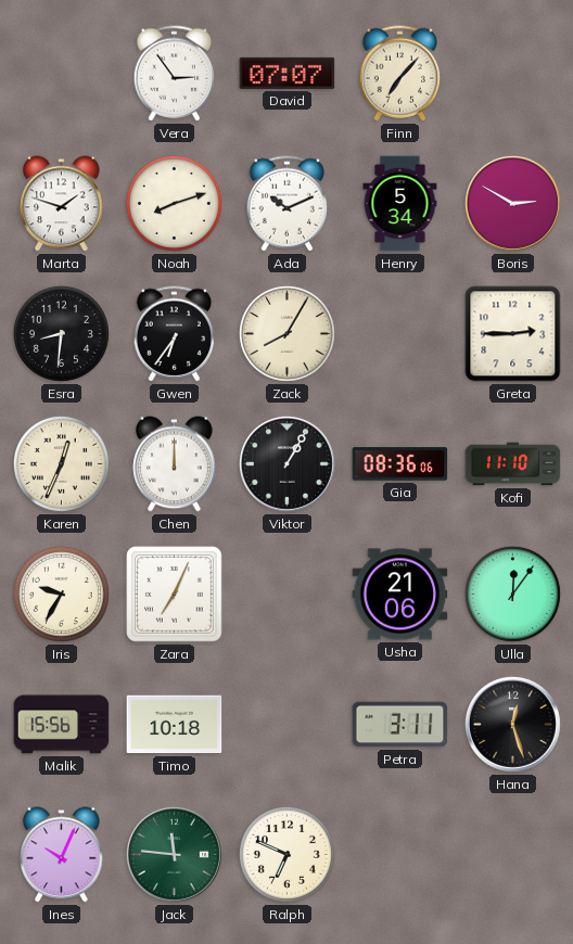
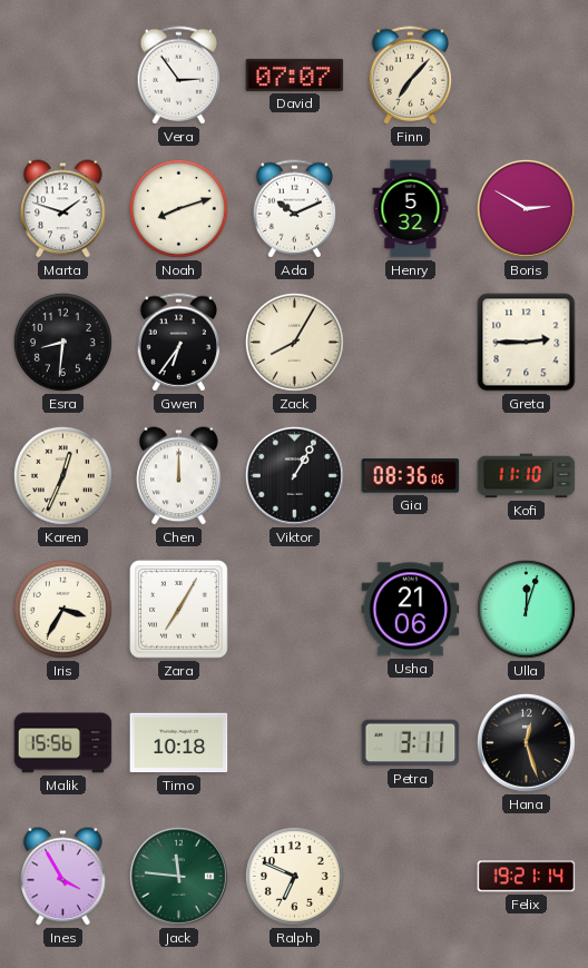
Henry: 5:34 -> 5:32
Iris: 9:35 -> 3:35
Zara: 7:04 -> 7:05
Ulla: 12:06 -> 12:03
Ines: 10:04 -> 3:55
Felix: none -> 19:21
